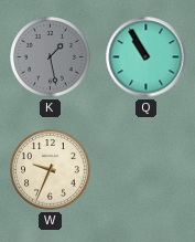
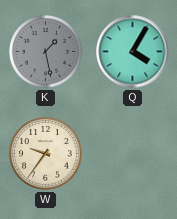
Q: 10:55 -> 4:05
W: 9:34 -> 9:36
